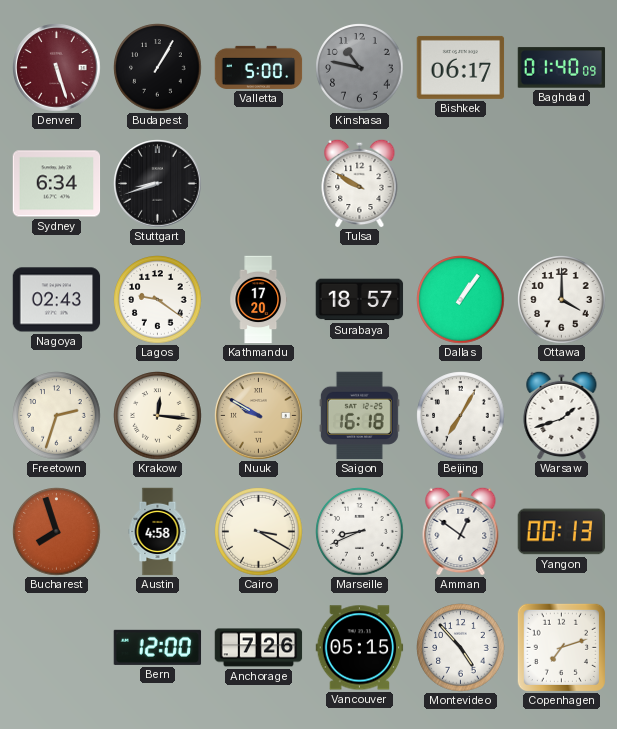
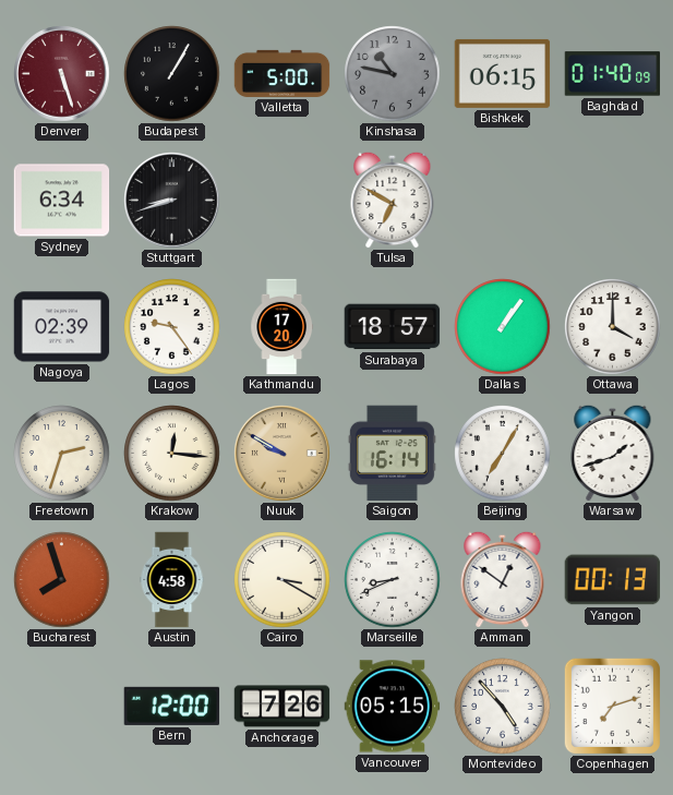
Bishkek: 06:17 -> 06:15
Tulsa: 9:50 -> 6:50
Nagoya: 02:43 -> 02:39
Lagos: 9:21 -> 9:24
Saigon: 16:18 -> 16:14
